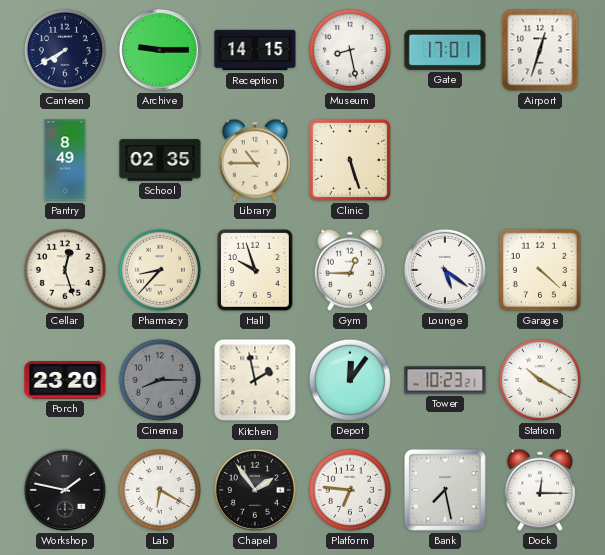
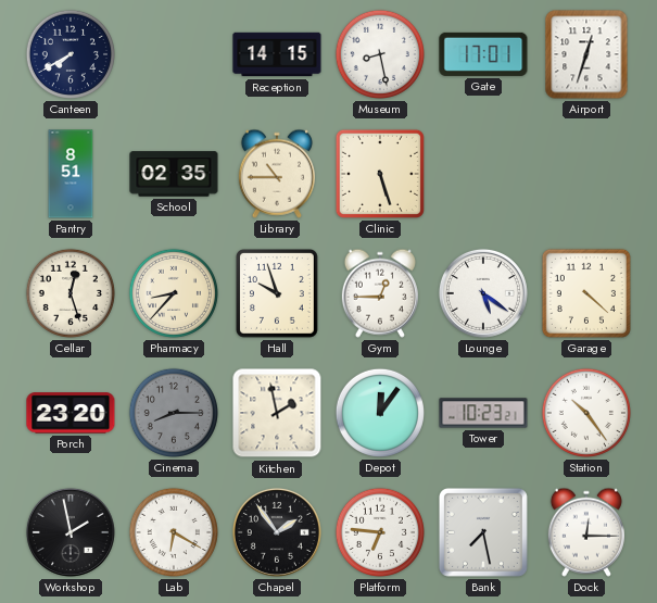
Archive: 9:15 -> none
Pantry: 8:49 -> 8:51
Station: 10:20 -> 10:24
Workshop: 1:47 -> 1:58
